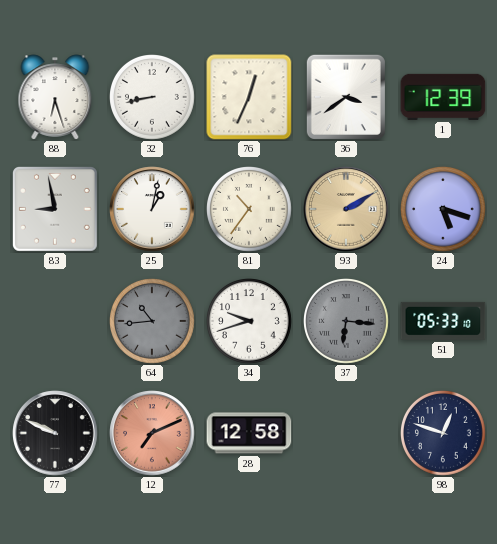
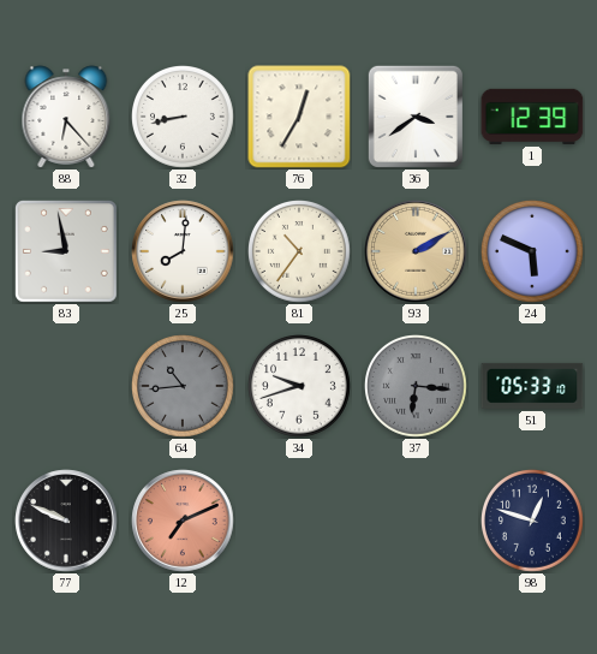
88: 6:27 -> 6:23
76: 12:34 -> 12:35
25: 1:02 -> 8:01
24: 5:18 -> 5:49
28: 12:58 -> none
